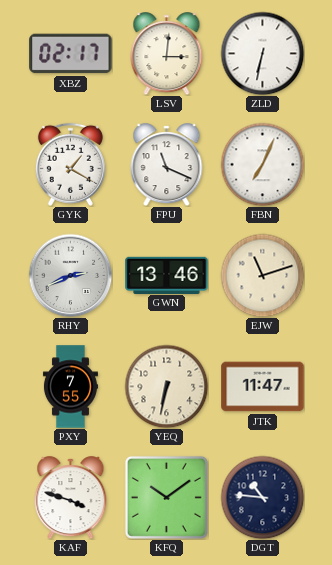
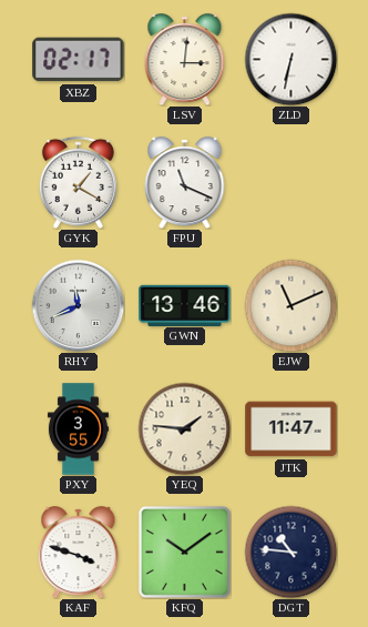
FBN: 7:04 -> none
RHY: 2:41 -> 11:41
EJW: 11:12 -> 11:11
PXY: 7:55 -> 3:55
YEQ: 6:32 -> 1:46
